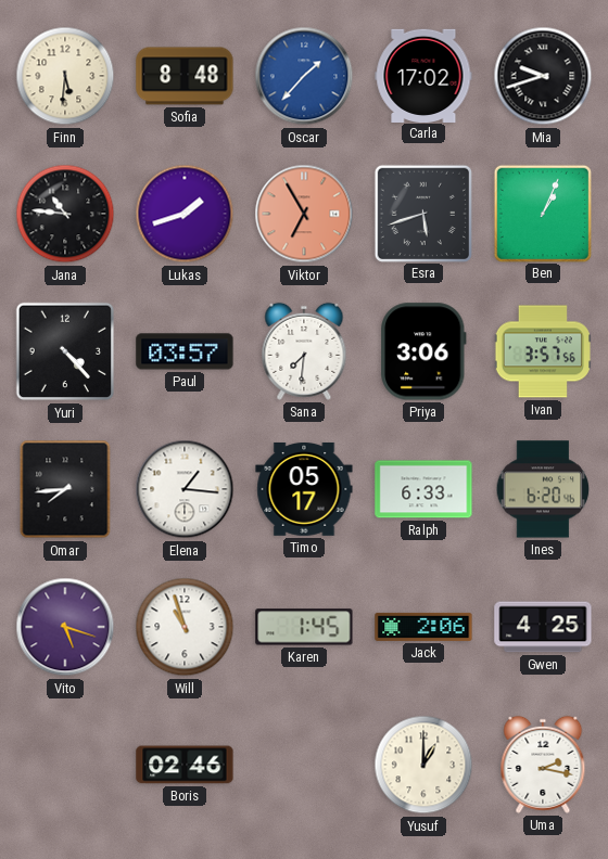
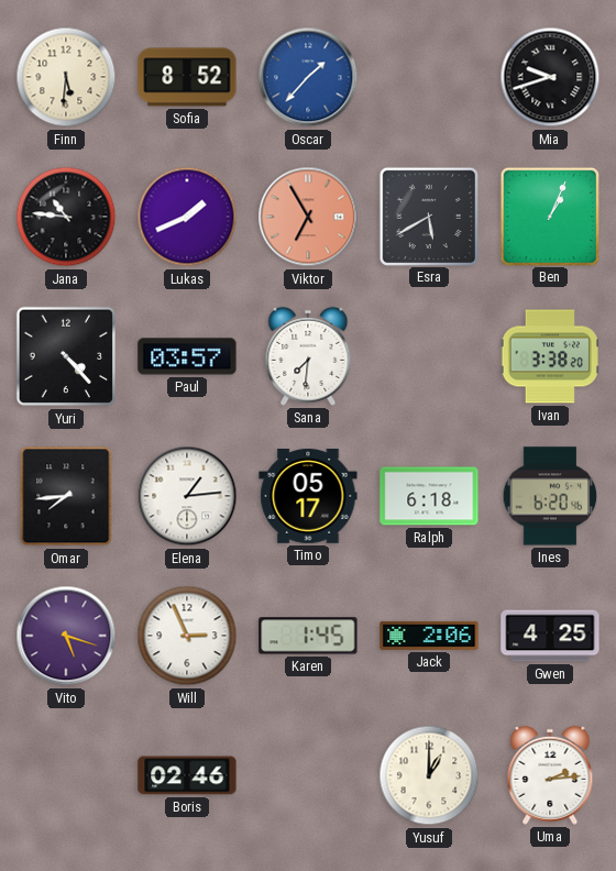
Sofia: 8:48 -> 8:52
Carla: 17:02 -> none
Lukas: 1:42 -> 1:41
Esra: 5:42 -> 5:40
Priya: 3:06 -> none
Ivan: 3:57 -> 3:38
Elena: 1:16 -> 1:14
Ralph: 6:33 -> 6:18
Will: 10:57 -> 2:56
Uma: 2:17 -> 2:14
